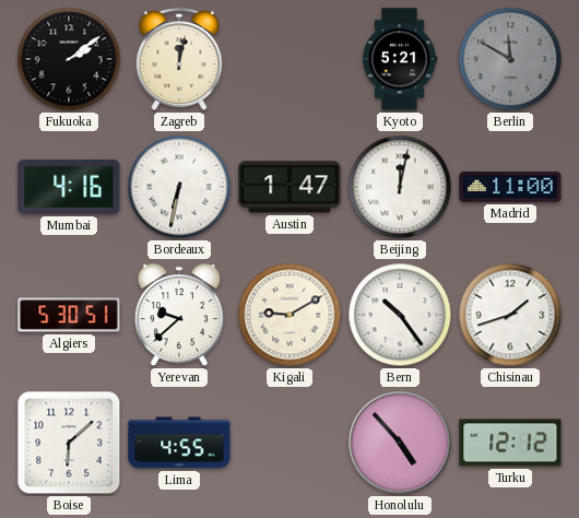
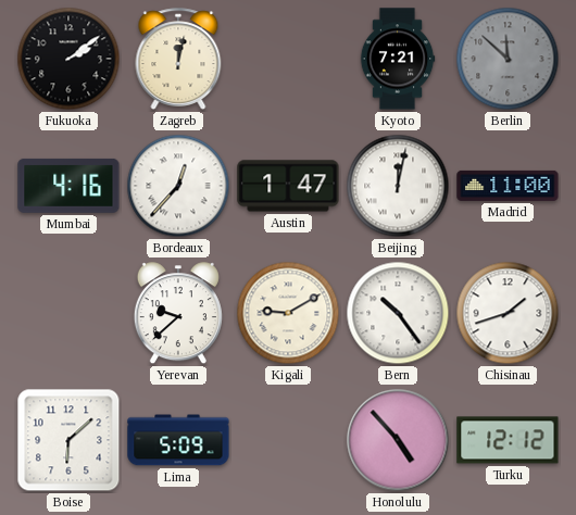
Kyoto: 5:21 -> 7:21
Berlin: 11:50 -> 11:52
Bordeaux: 6:32 -> 12:37
Algiers: 5:30 -> none
Lima: 4:55 -> 5:09
